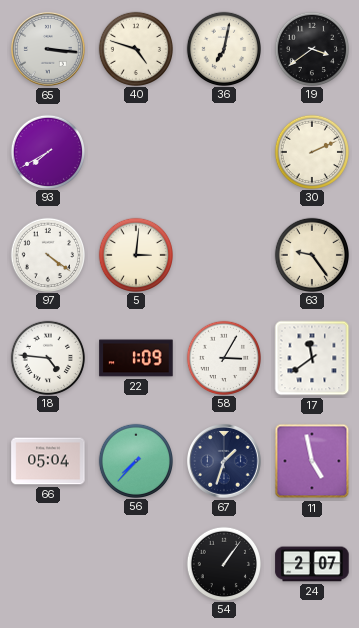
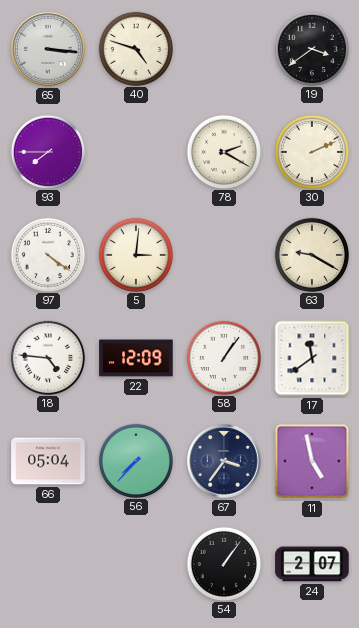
36: 7:02 -> none
93: 7:40 -> 7:45
78: none -> 2:20
63: 9:24 -> 9:20
22: 1:09 -> 12:09
58: 3:05 -> 1:06
67: 1:33 -> 3:36
